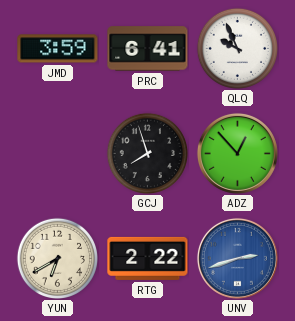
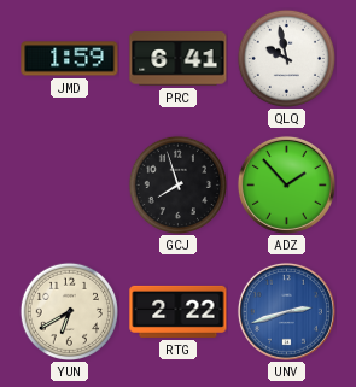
JMD: 3:59 -> 1:59
QLQ: 9:56 -> 9:58
ADZ: 12:53 -> 1:53
